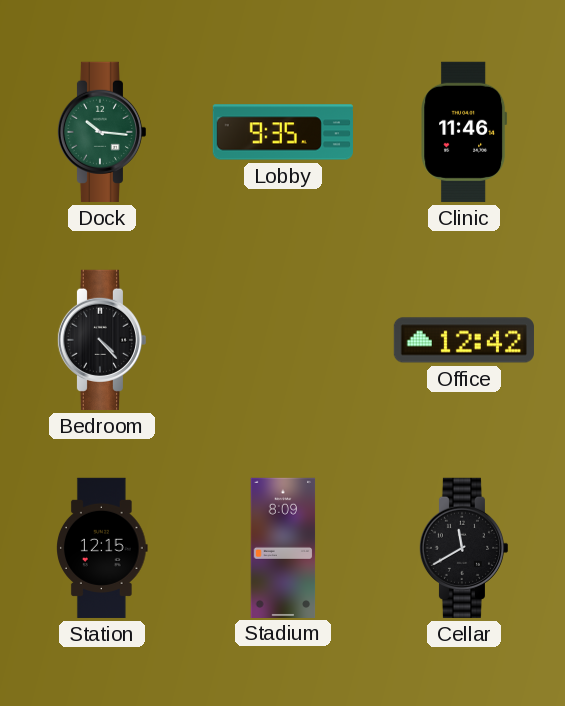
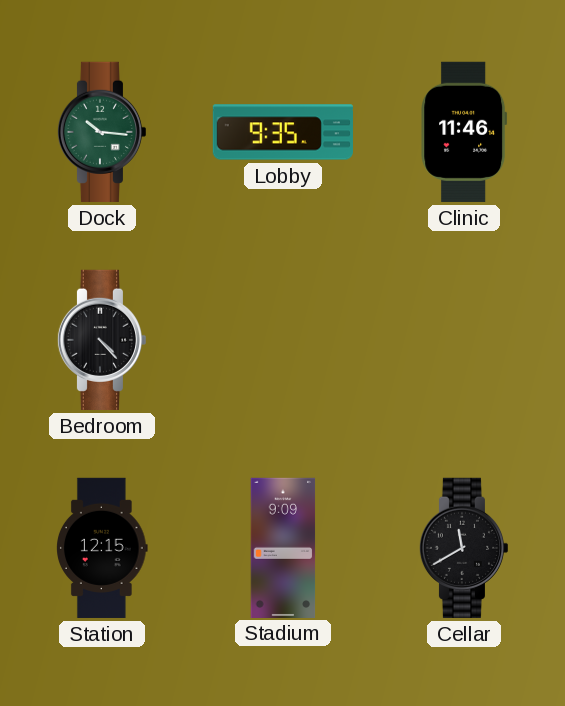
Office: 12:42 -> none
Stadium: 8:09 -> 9:09
